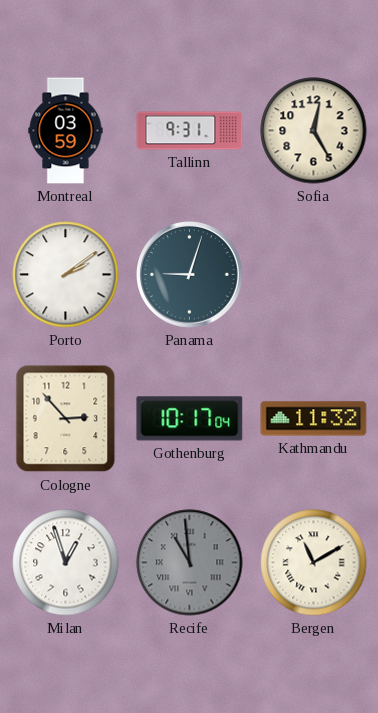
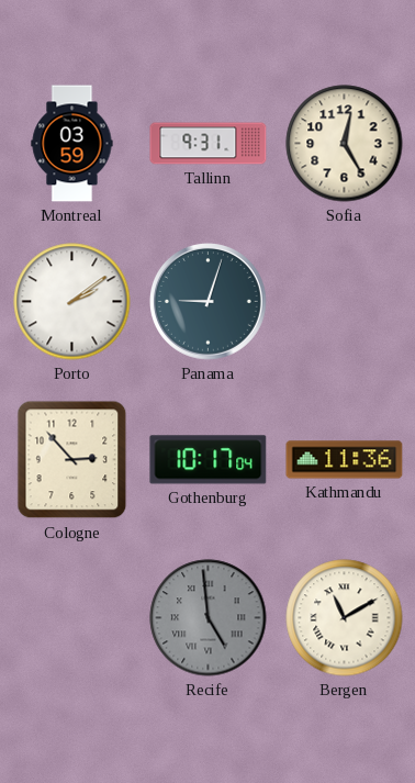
Kathmandu: 11:32 -> 11:36
Milan: 12:57 -> none
Recife: 10:59 -> 4:59
